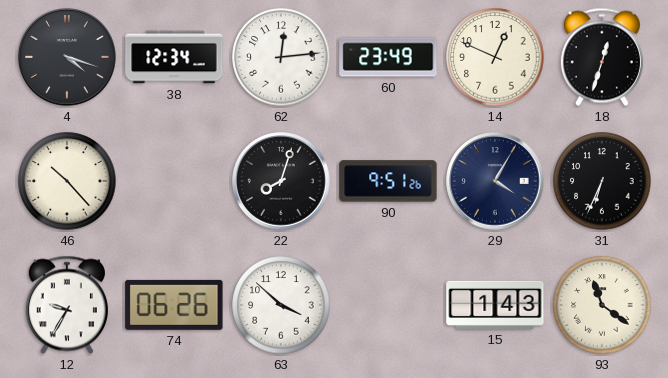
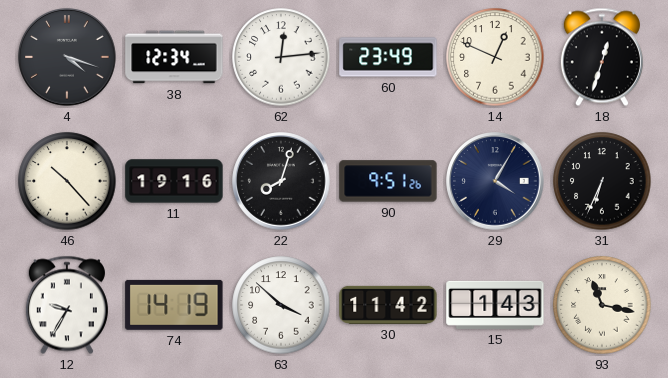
11: none -> 19:16
74: 06:26 -> 14:19
30: none -> 11:42
93: 11:21 -> 11:17
